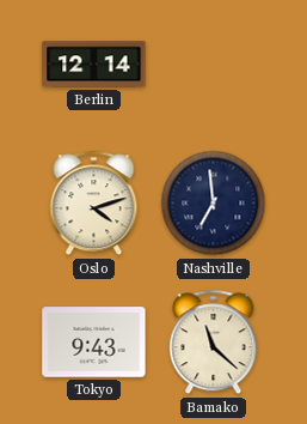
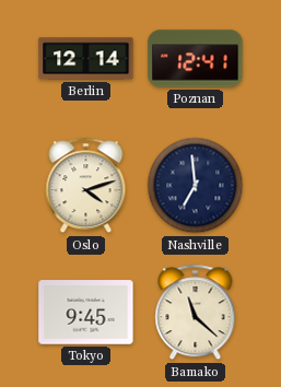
Poznan: none -> 12:41
Tokyo: 9:43 -> 9:45
